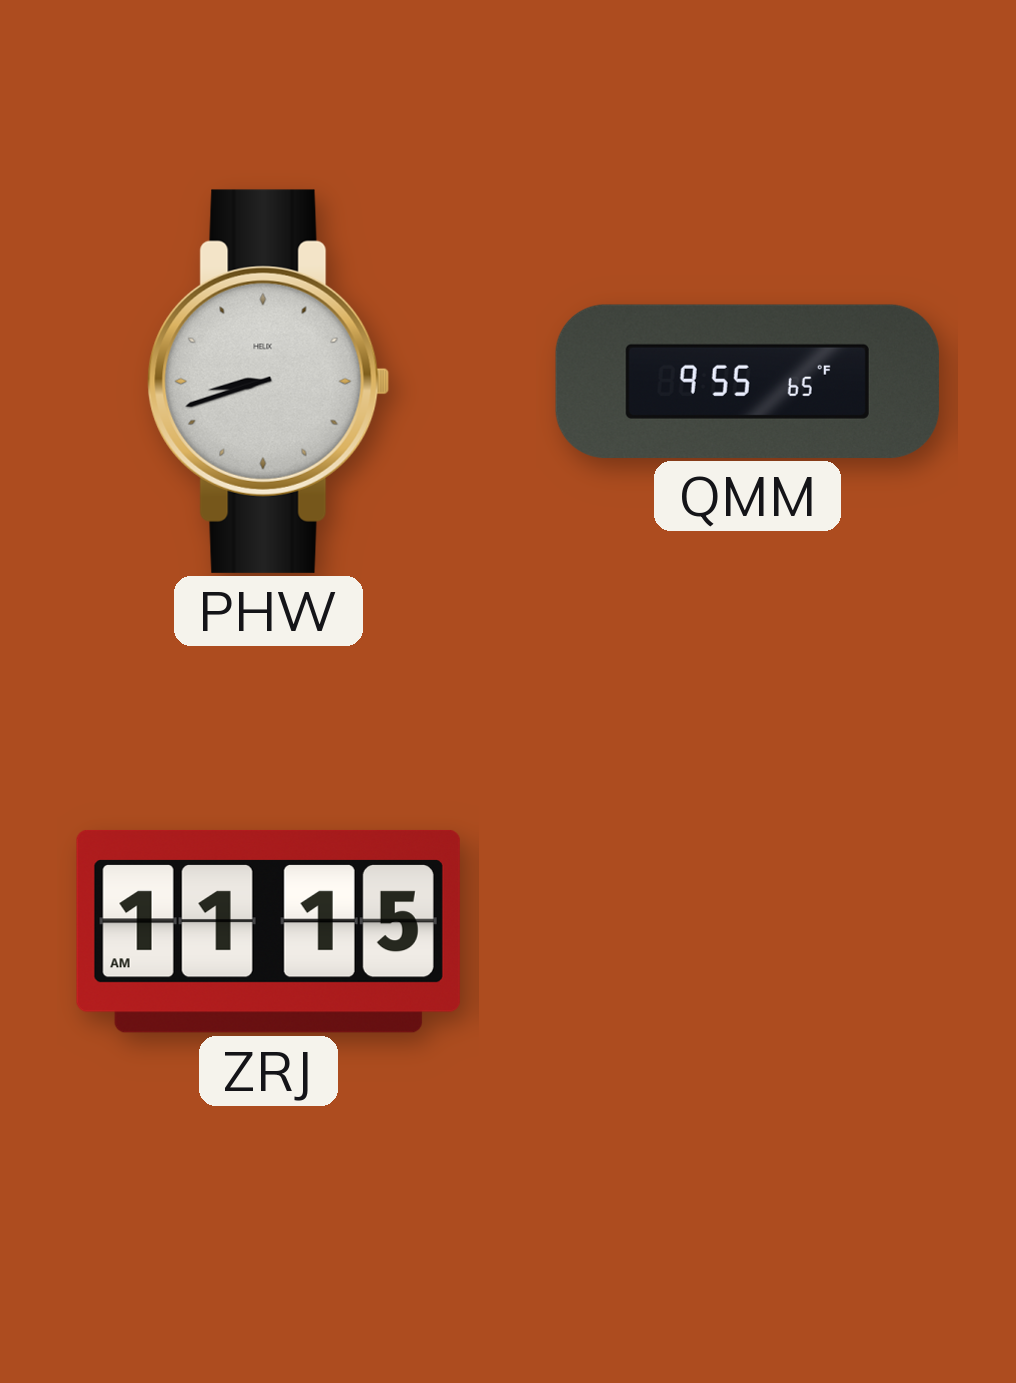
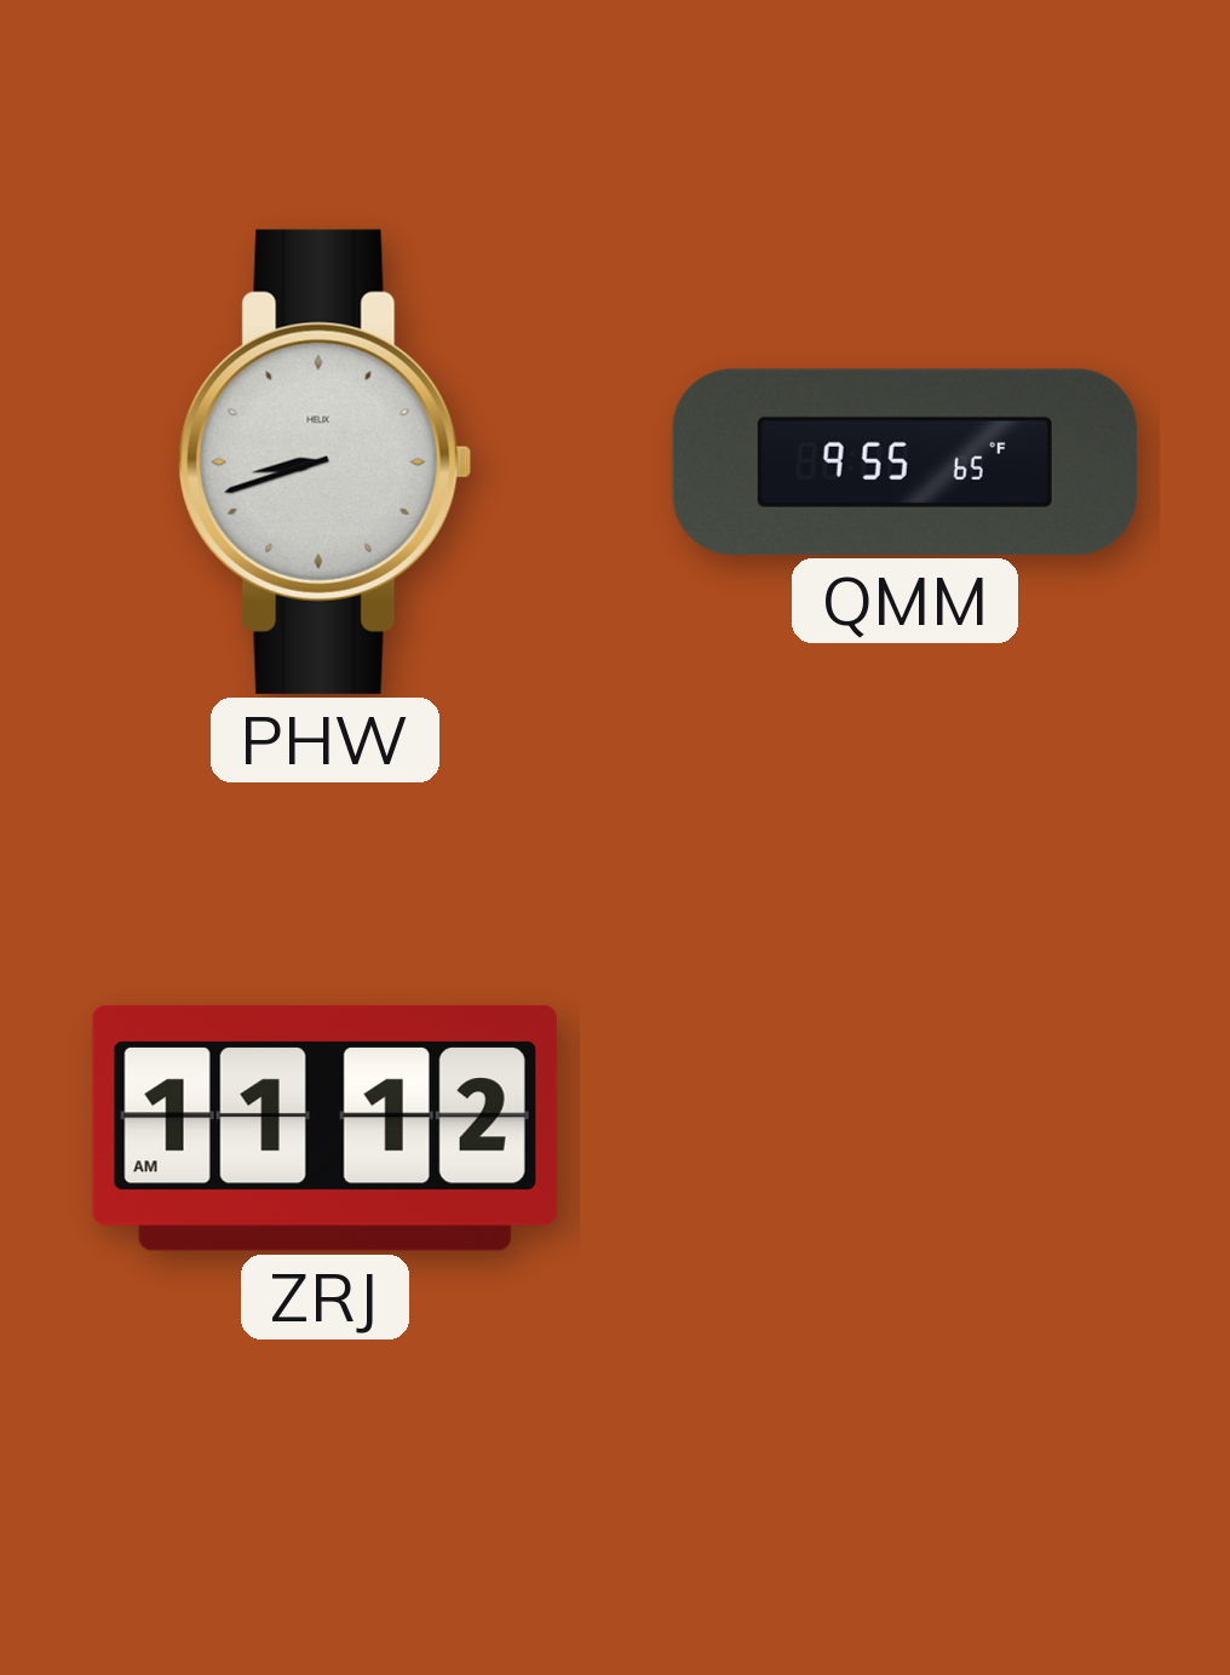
ZRJ: 11:15 -> 11:12
